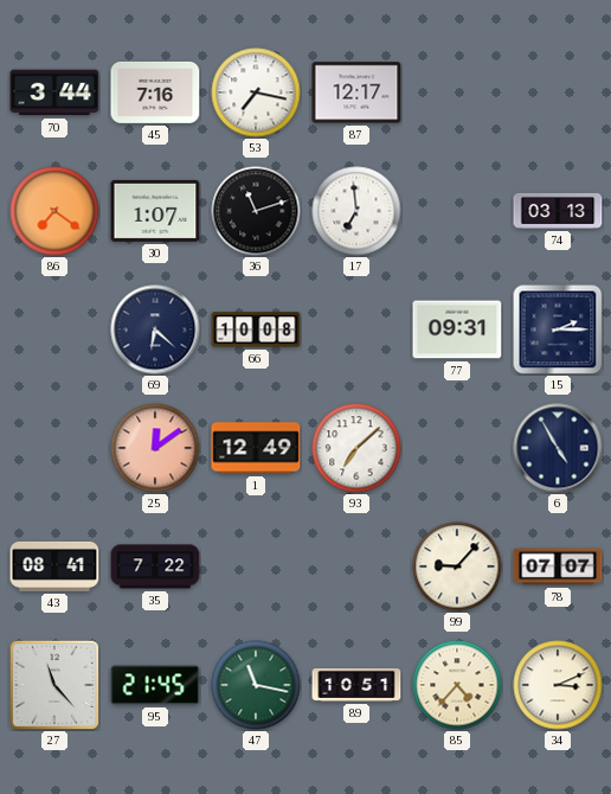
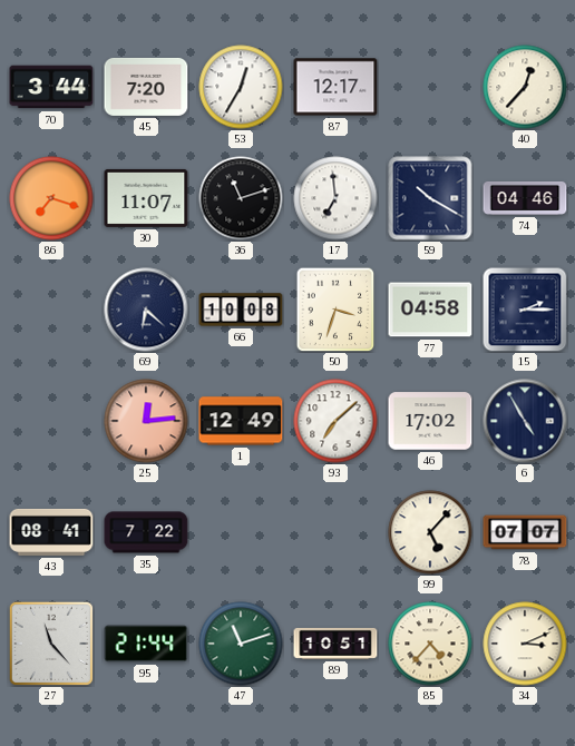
45: 7:16 -> 7:20
53: 7:17 -> 12:35
40: none -> 12:37
86: 7:21 -> 7:18
30: 1:07 -> 11:07
59: none -> 10:20
74: 03:13 -> 04:46
50: none -> 3:33
77: 09:31 -> 04:58
25: 12:09 -> 12:14
46: none -> 17:02
99: 9:07 -> 5:07
95: 21:45 -> 21:44
47: 11:17 -> 11:12
